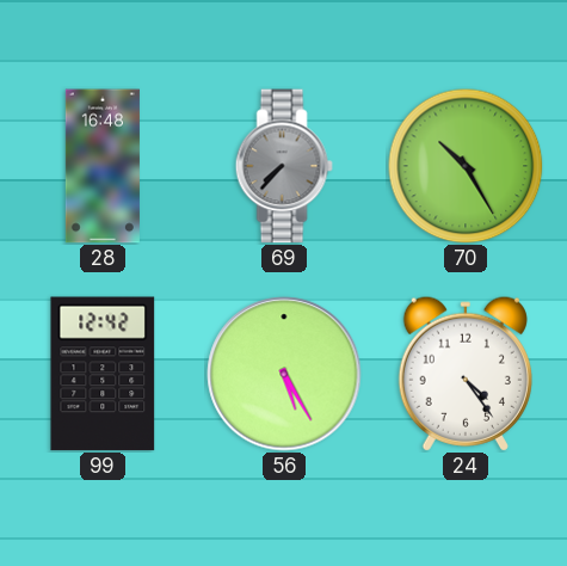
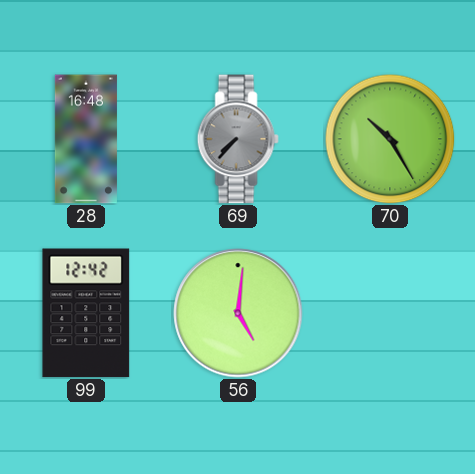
56: 5:25 -> 5:01
24: 4:24 -> none
